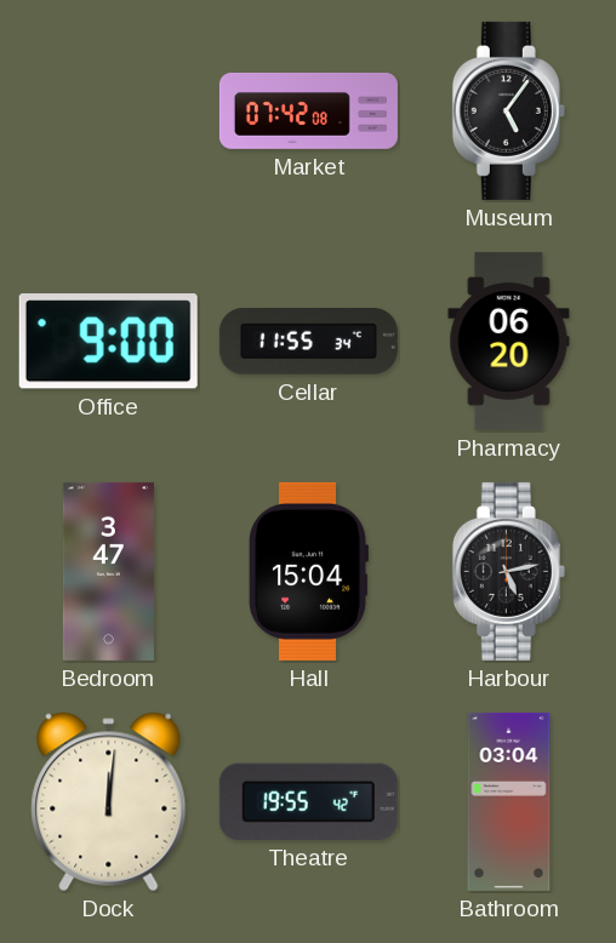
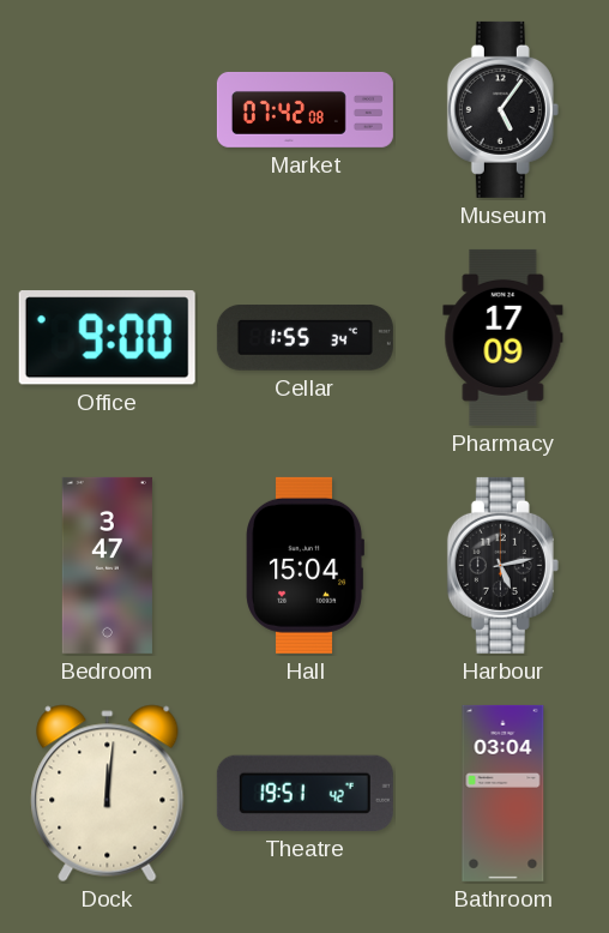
Cellar: 11:55 -> 1:55
Pharmacy: 06:20 -> 17:09
Theatre: 19:55 -> 19:51
